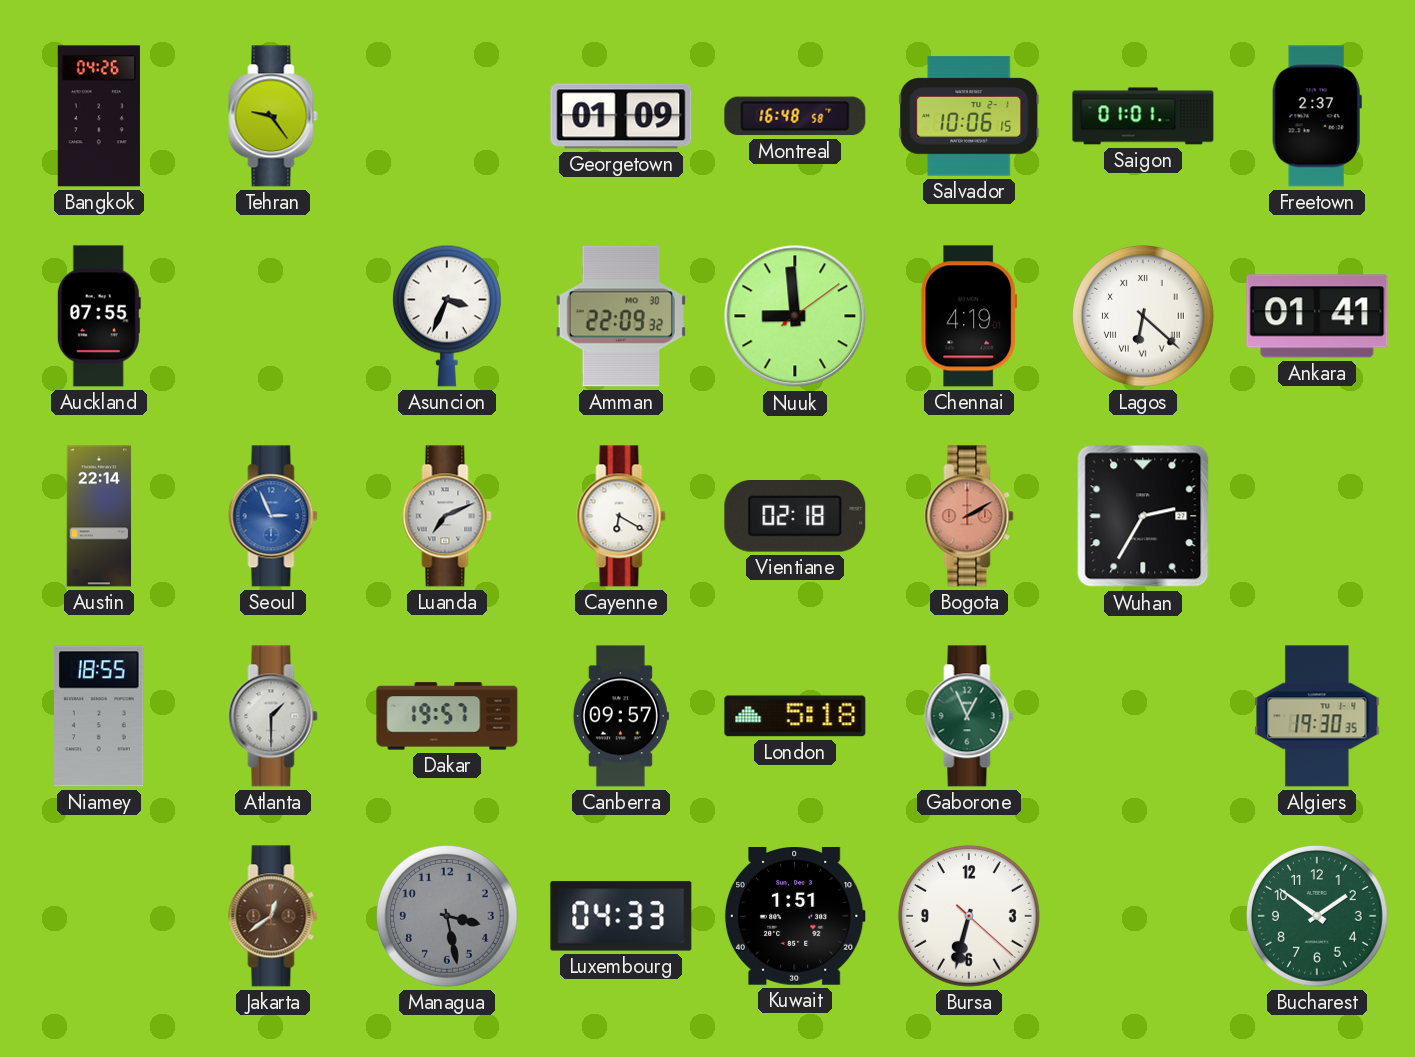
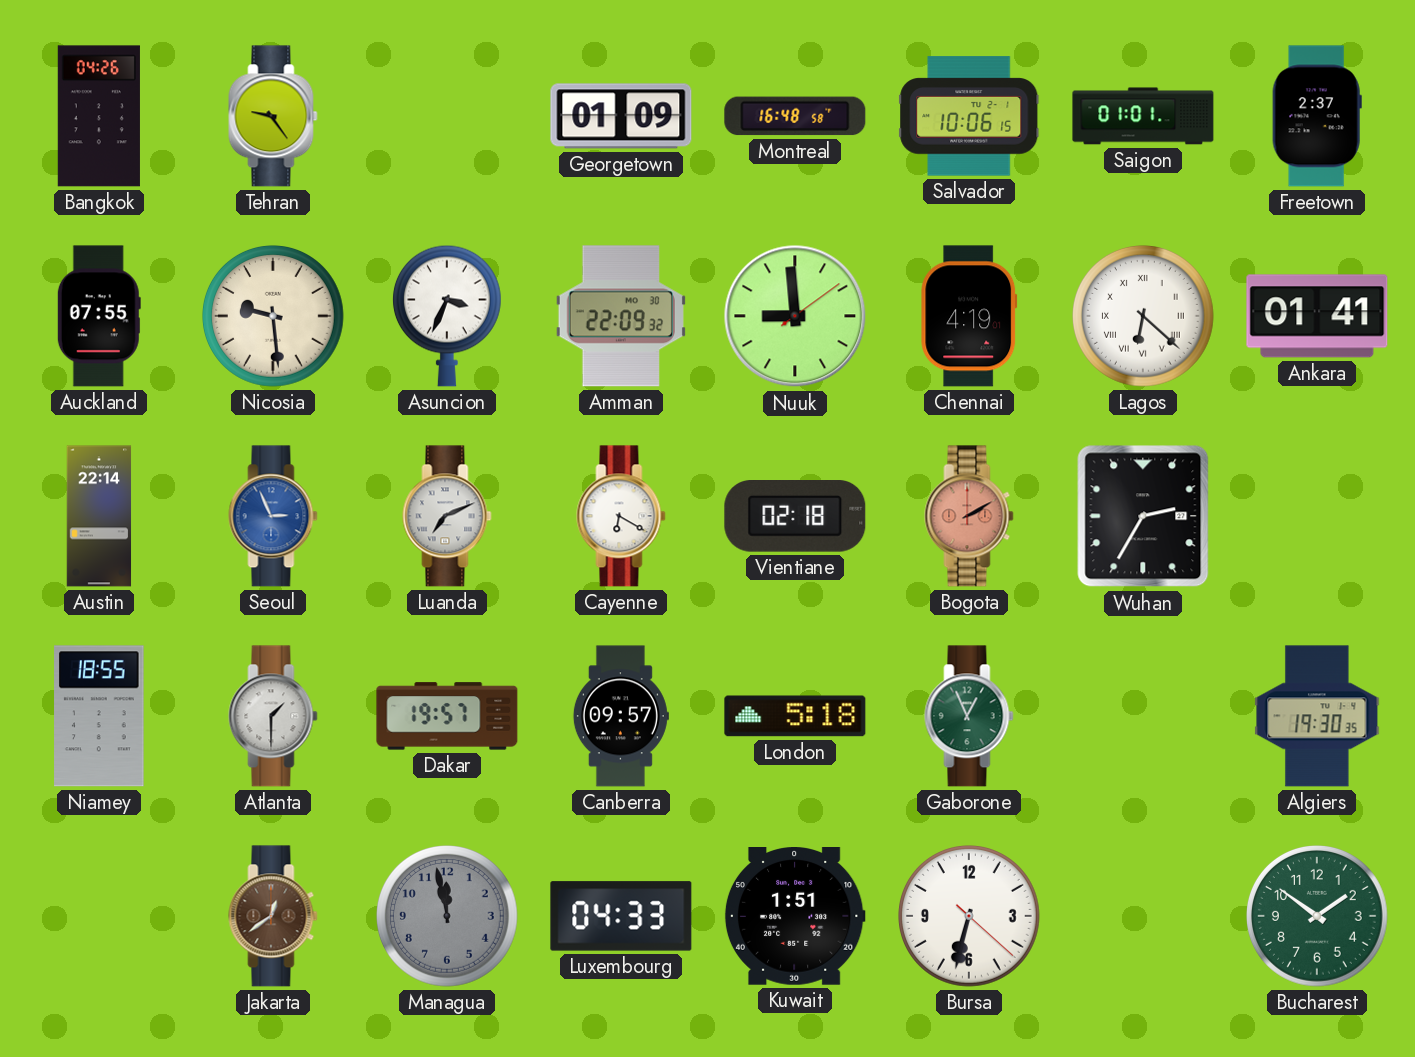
Nicosia: none -> 9:29
Managua: 3:28 -> 11:58
